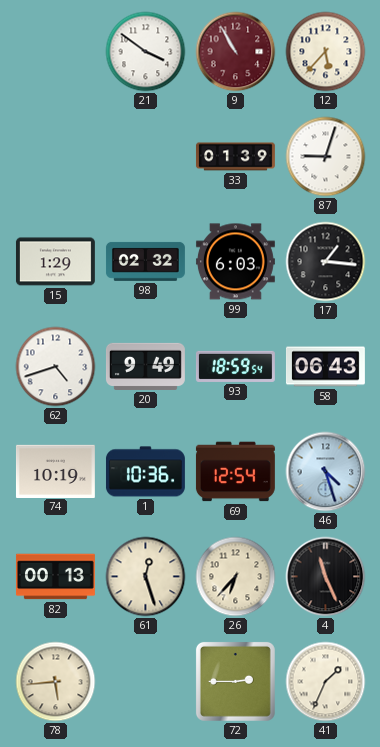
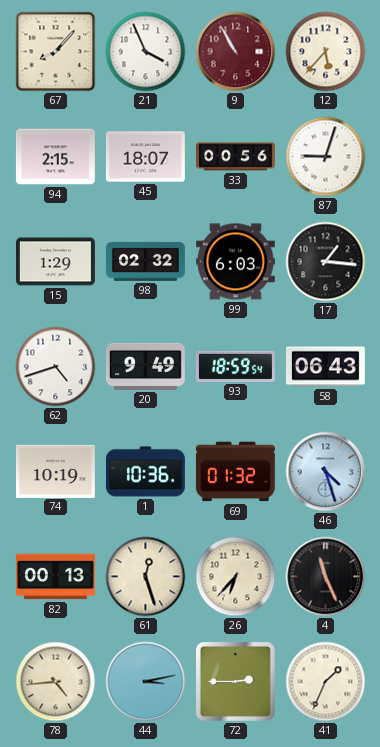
67: none -> 8:07
21: 3:51 -> 3:56
94: none -> 2:15
45: none -> 18:07
33: 01:39 -> 00:56
69: 12:54 -> 01:32
78: 5:44 -> 4:44
44: none -> 3:13
